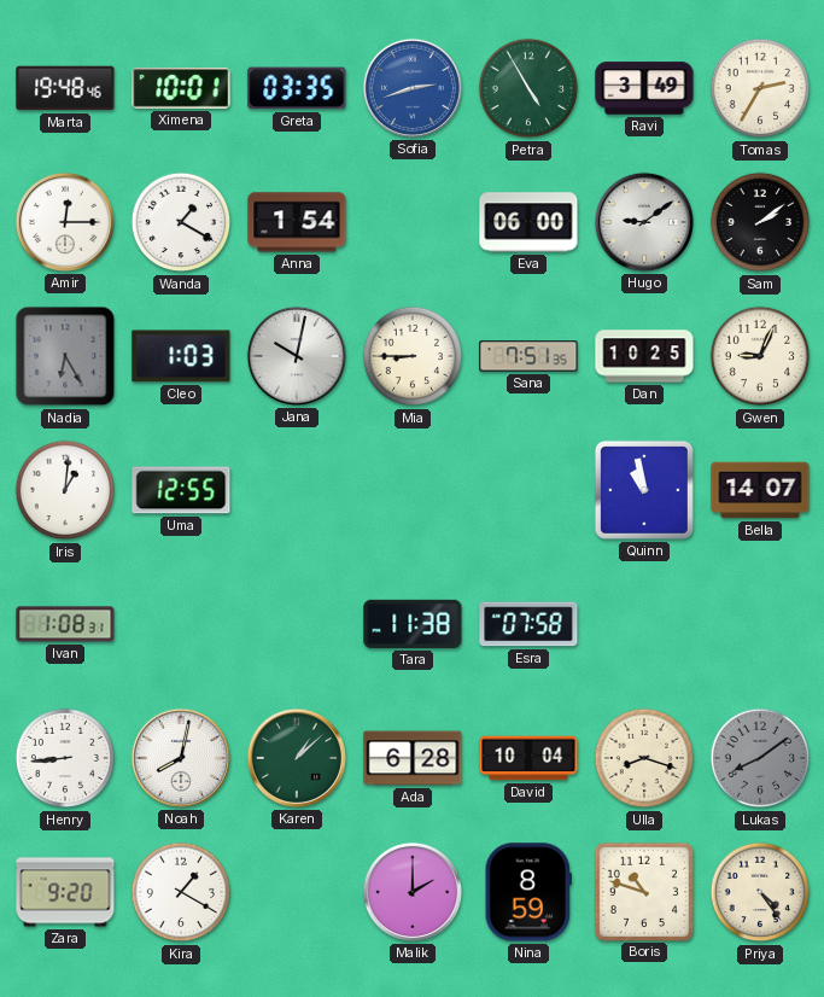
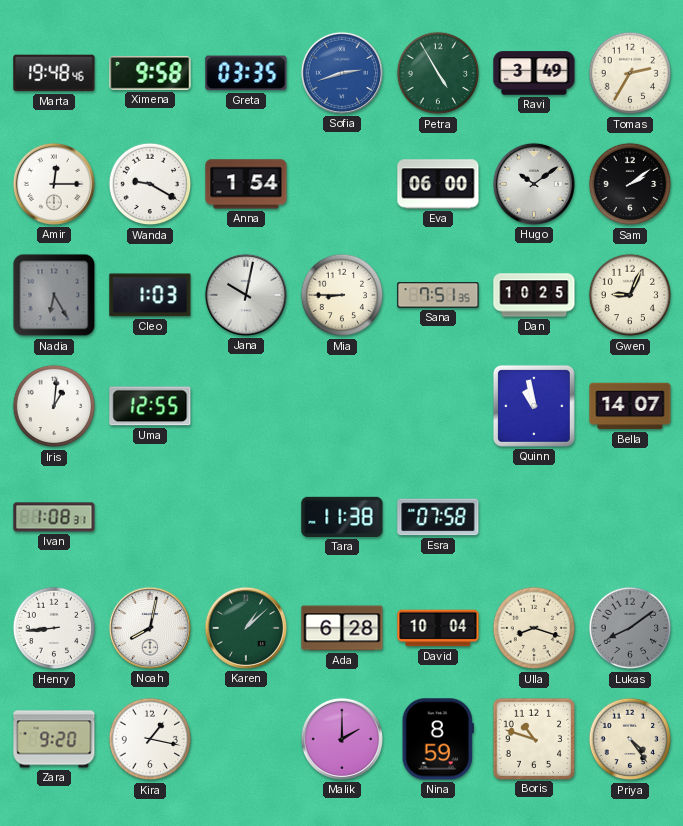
Ximena: 10:01 -> 9:58
Wanda: 1:20 -> 9:20
Hugo: 9:09 -> 10:09
Kira: 1:20 -> 1:17
